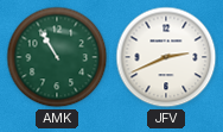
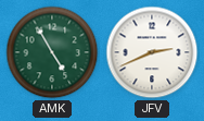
AMK: 10:55 -> 4:55
